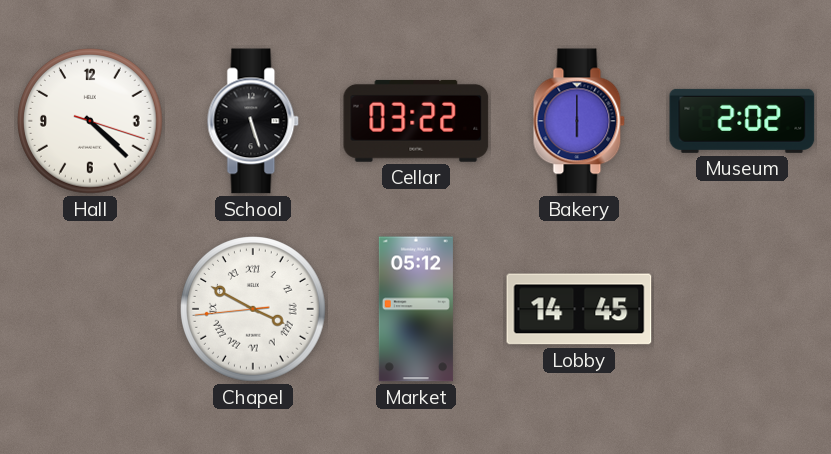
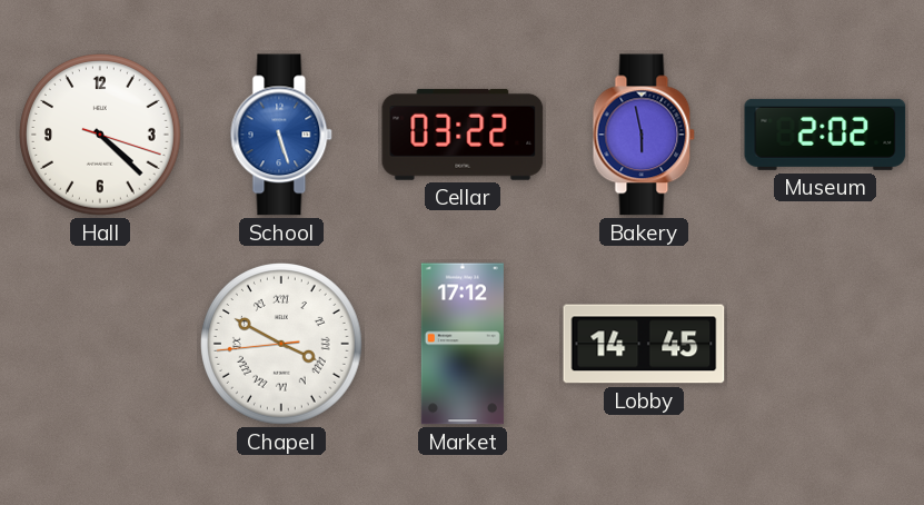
School dial: black -> blue
Bakery: 6:00 -> 5:58
Market: 05:12 -> 17:12
